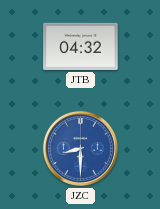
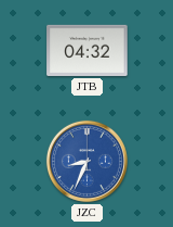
JZC: 8:30 -> 8:34
